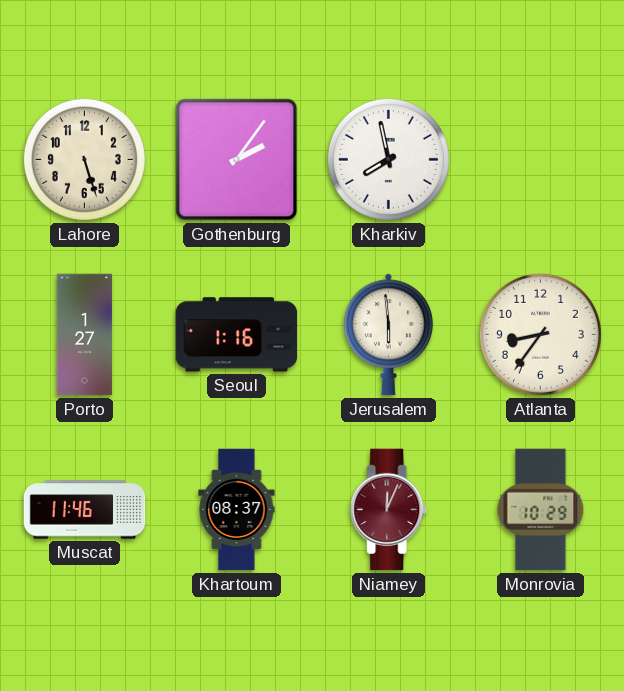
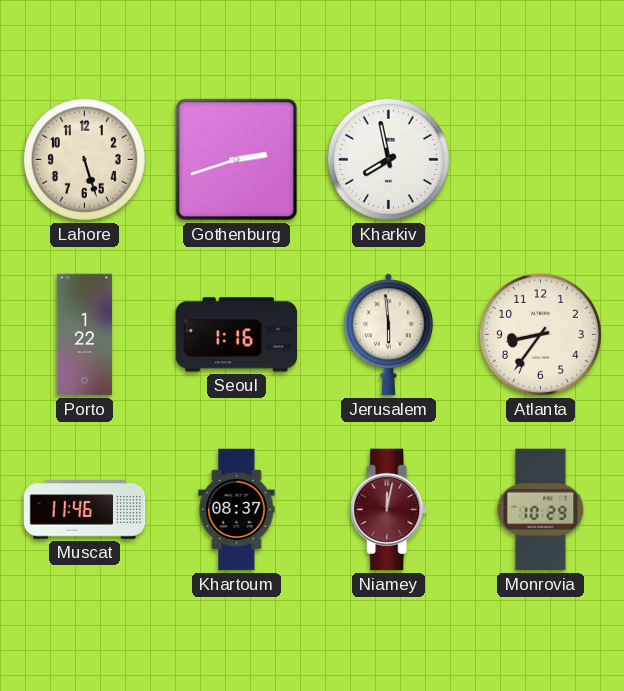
Gothenburg: 2:06 -> 2:42
Porto: 1:27 -> 1:22
Niamey: 12:04 -> 12:02
